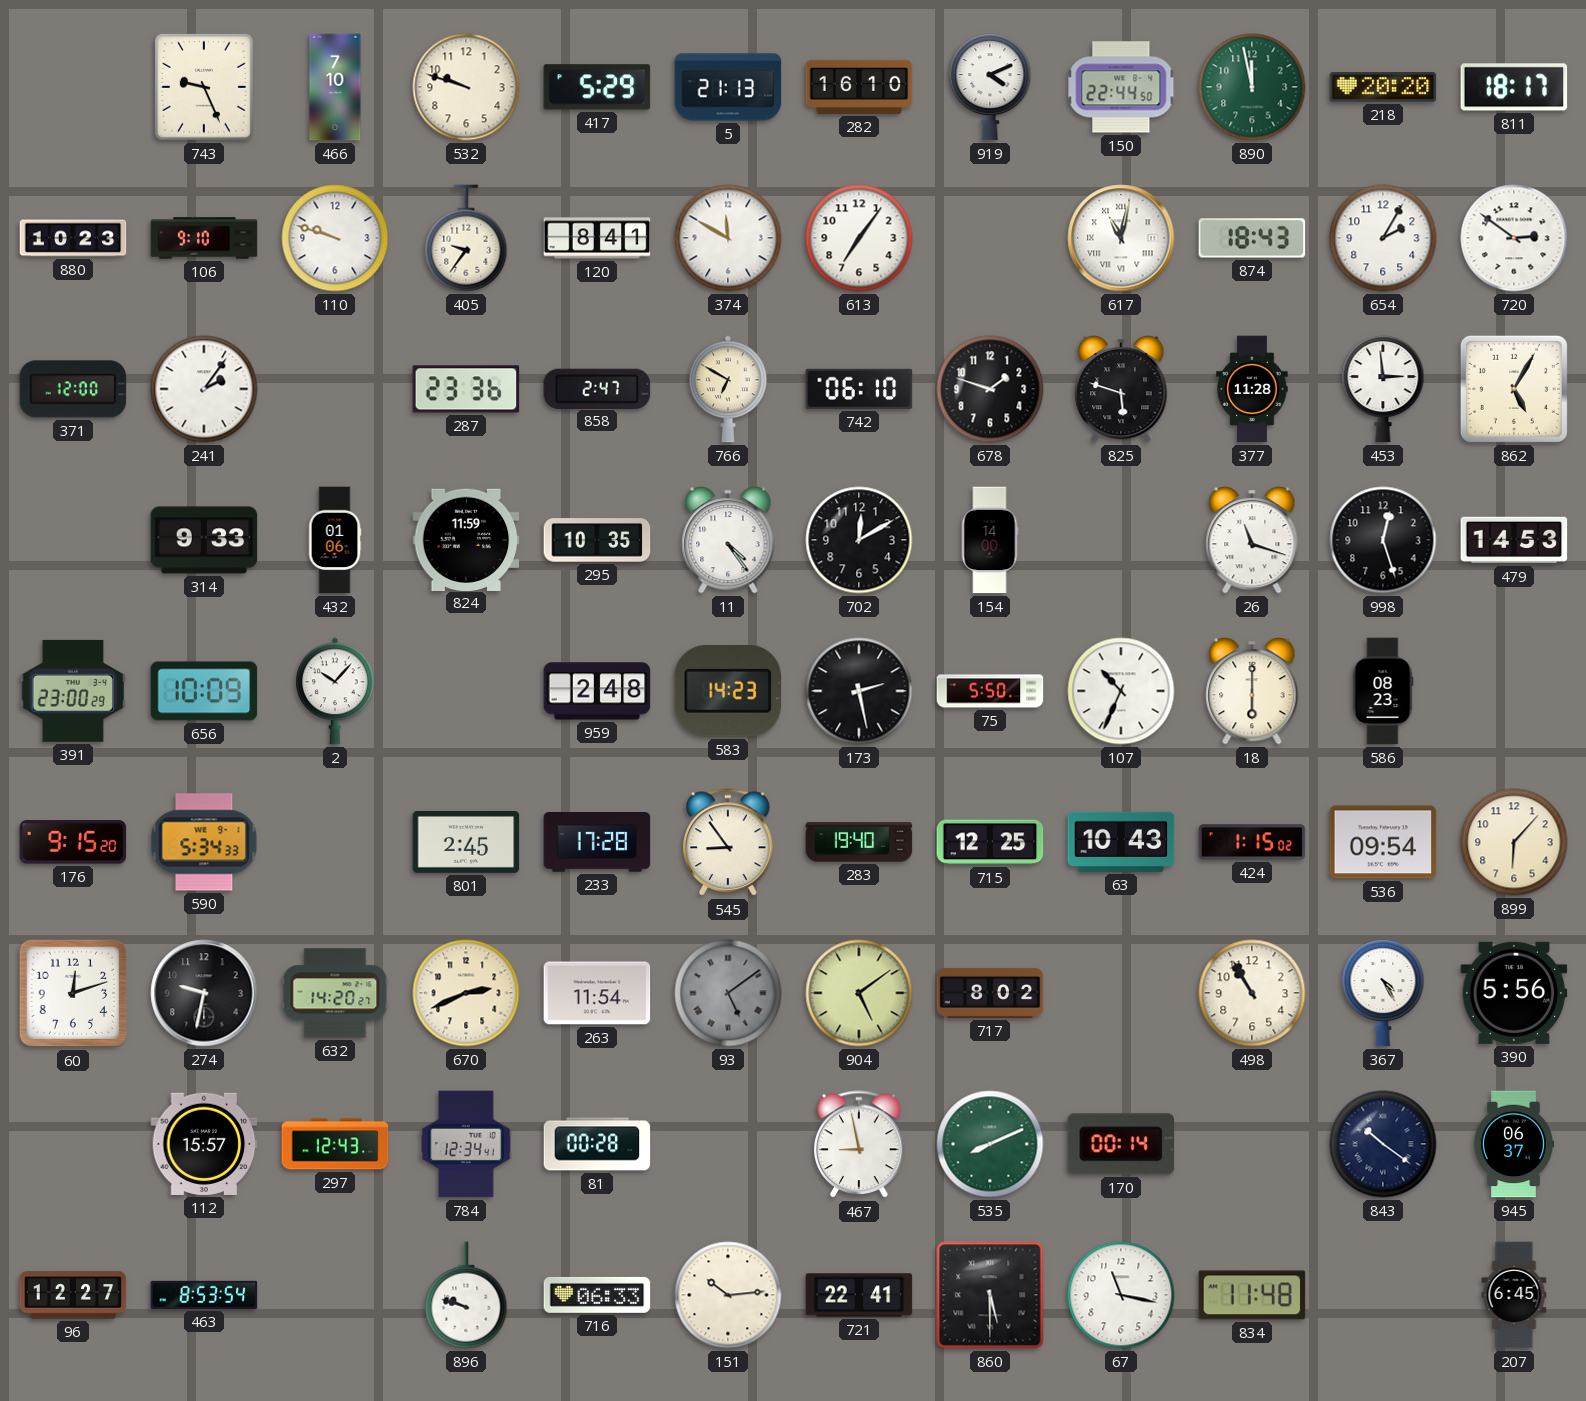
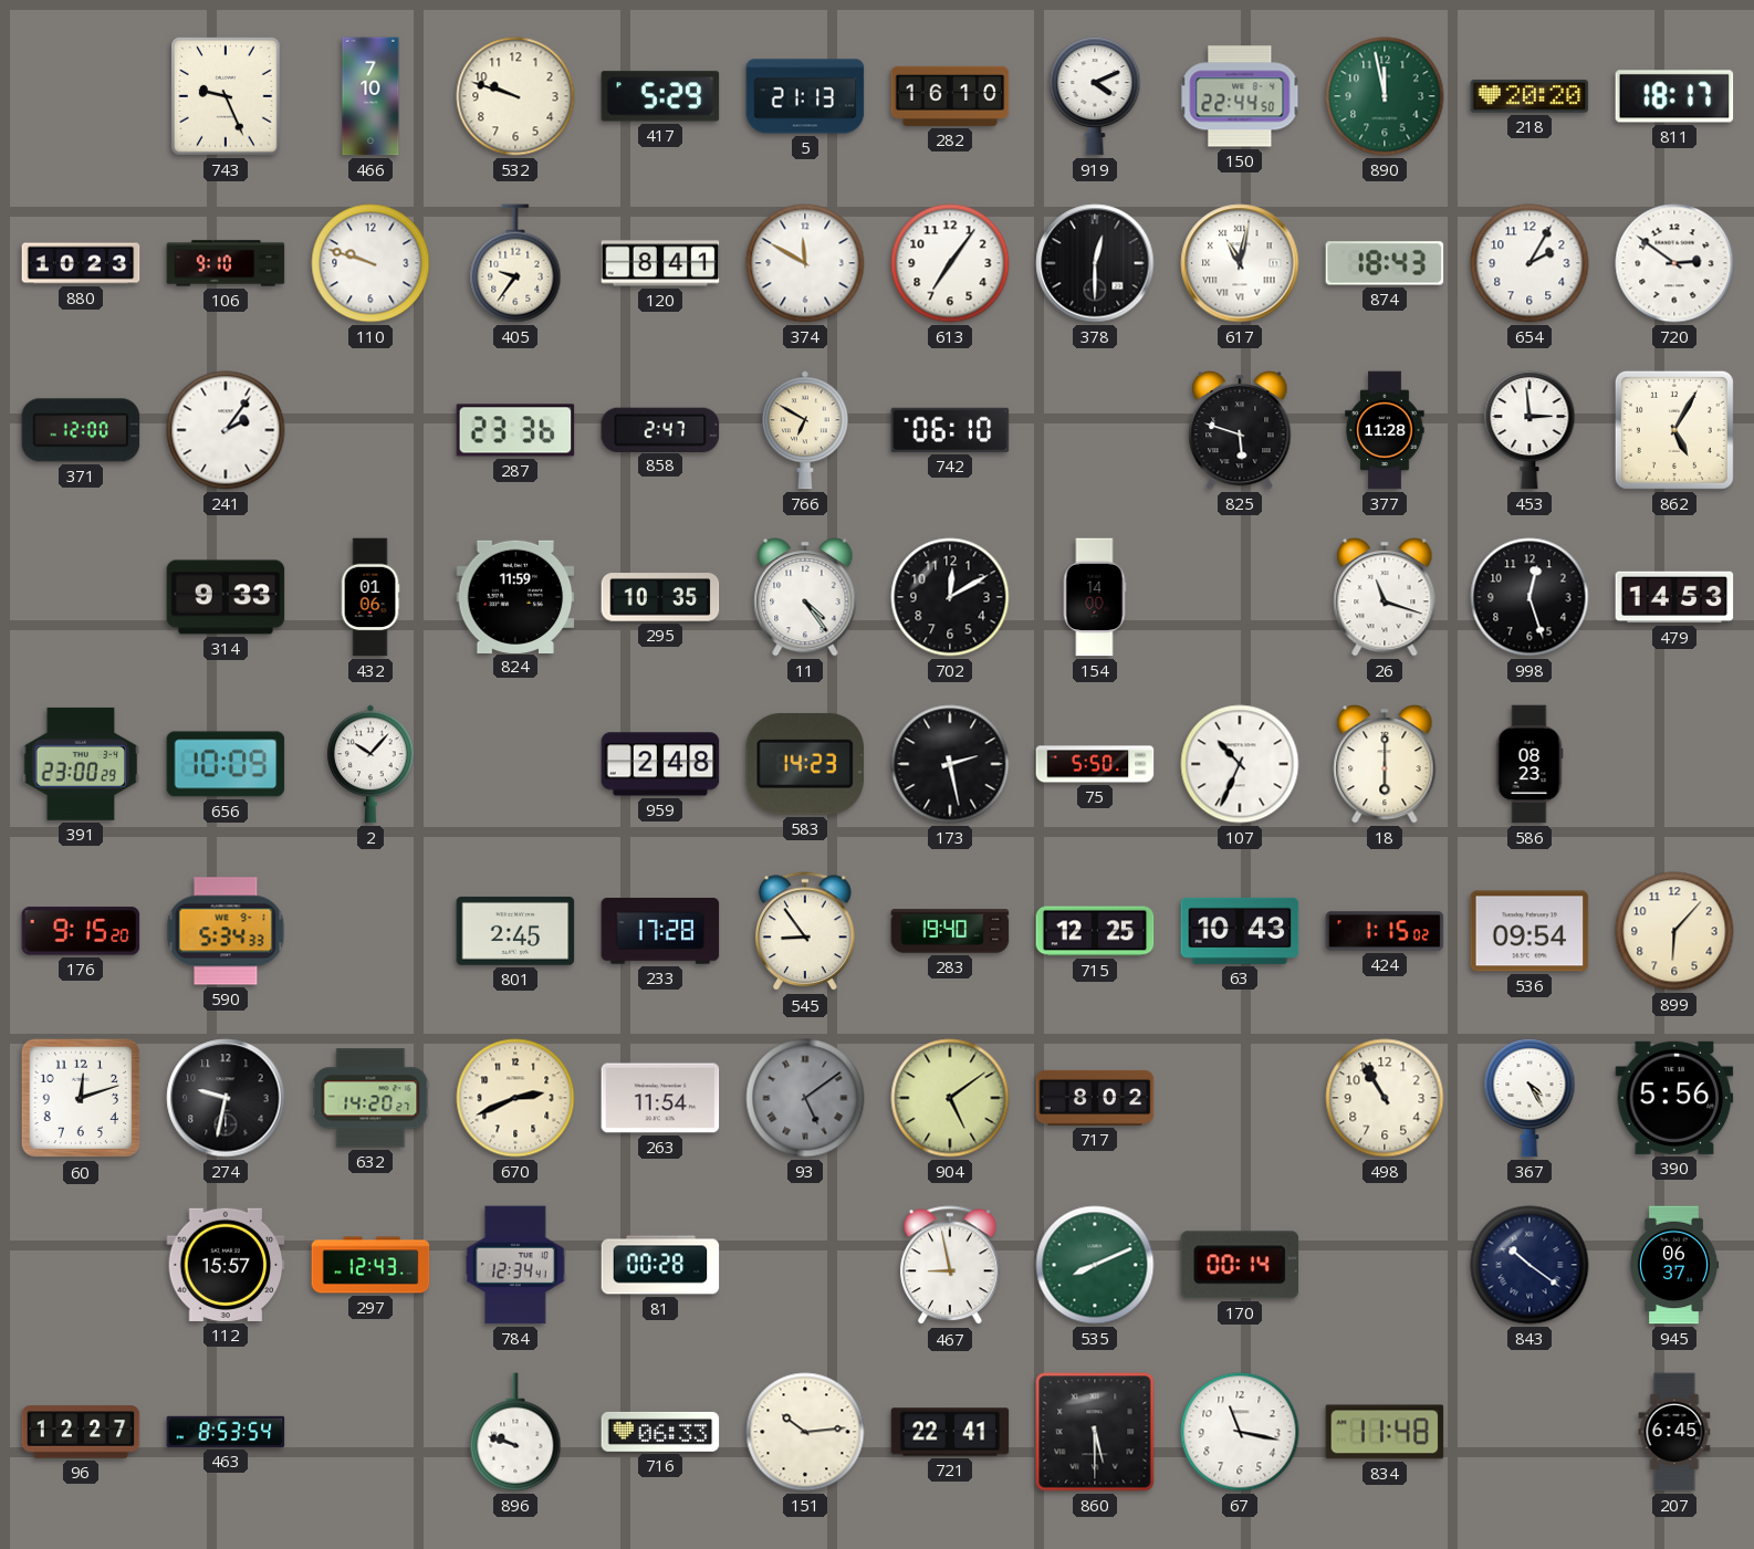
378: none -> 12:30
678: 1:48 -> none
